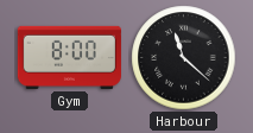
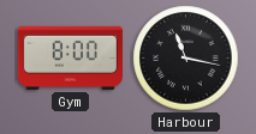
Harbour: 11:22 -> 11:17
